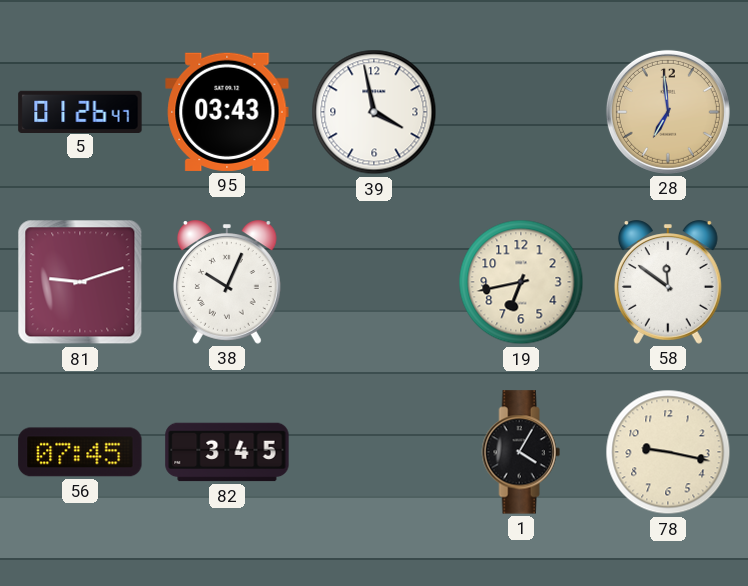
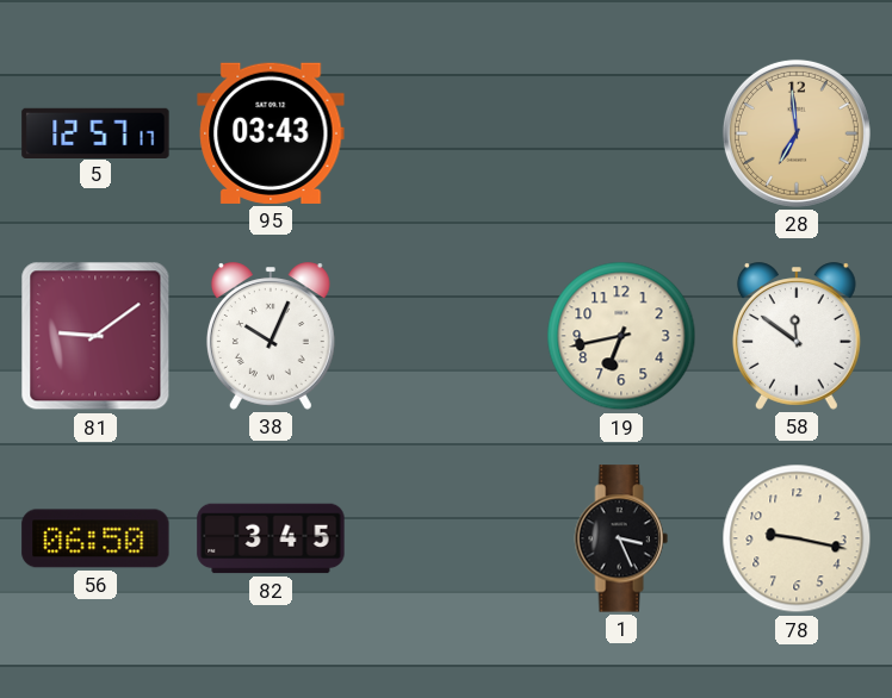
5: 01:26 -> 12:57
39: 3:58 -> none
81: 9:12 -> 9:09
56: 07:45 -> 06:50
1: 4:05 -> 3:26
